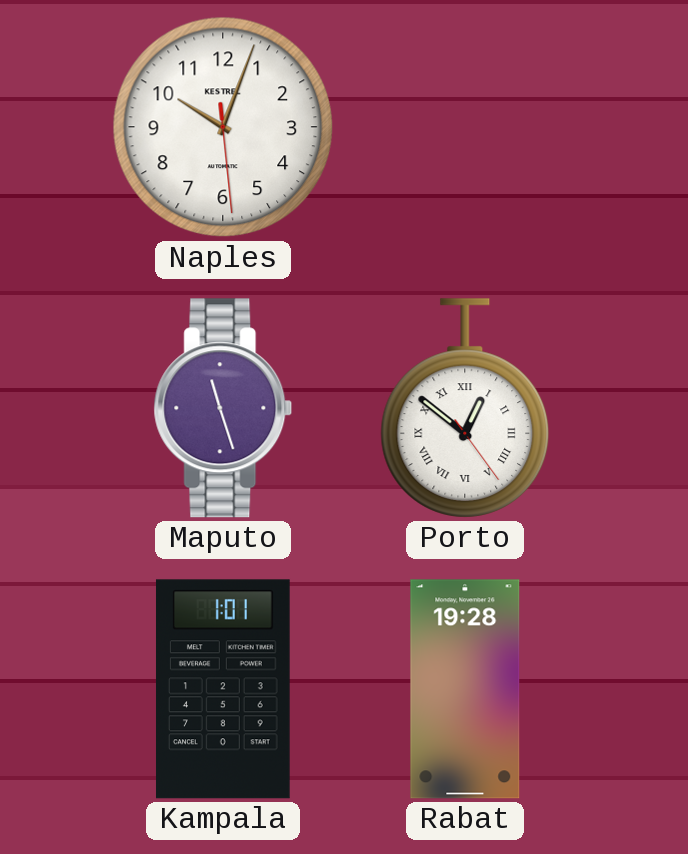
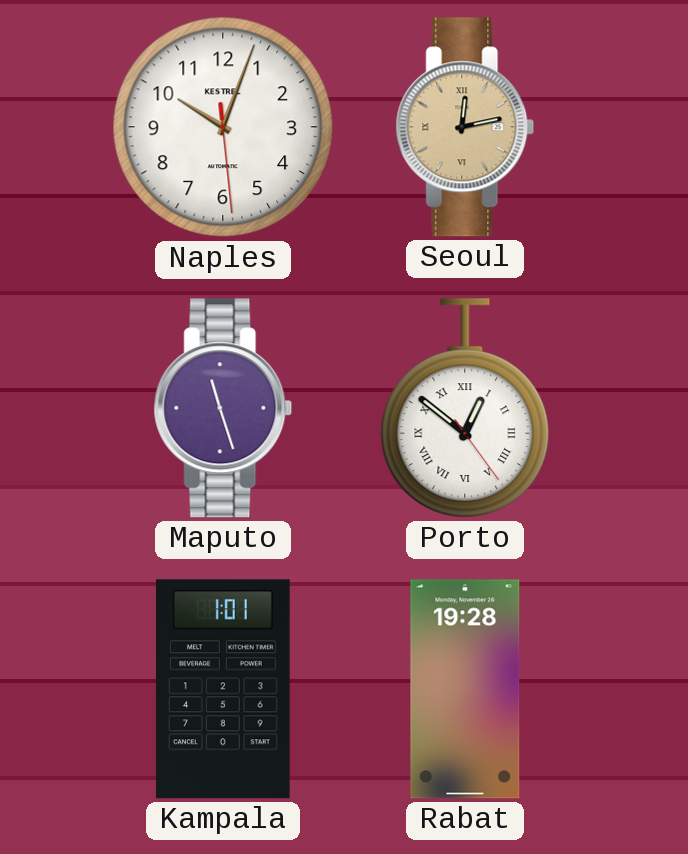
Seoul: none -> 12:13
